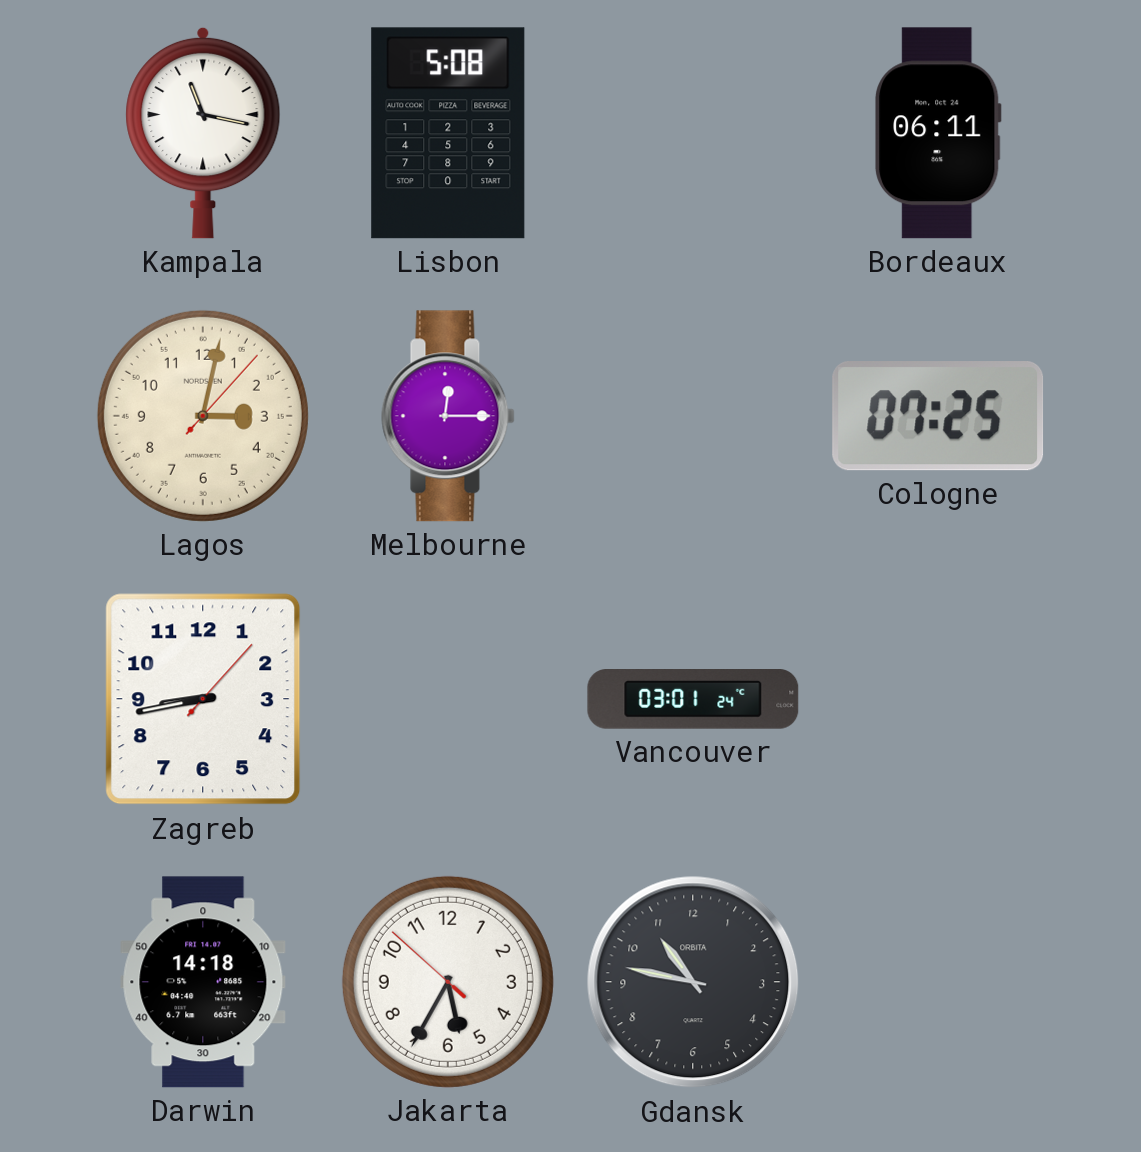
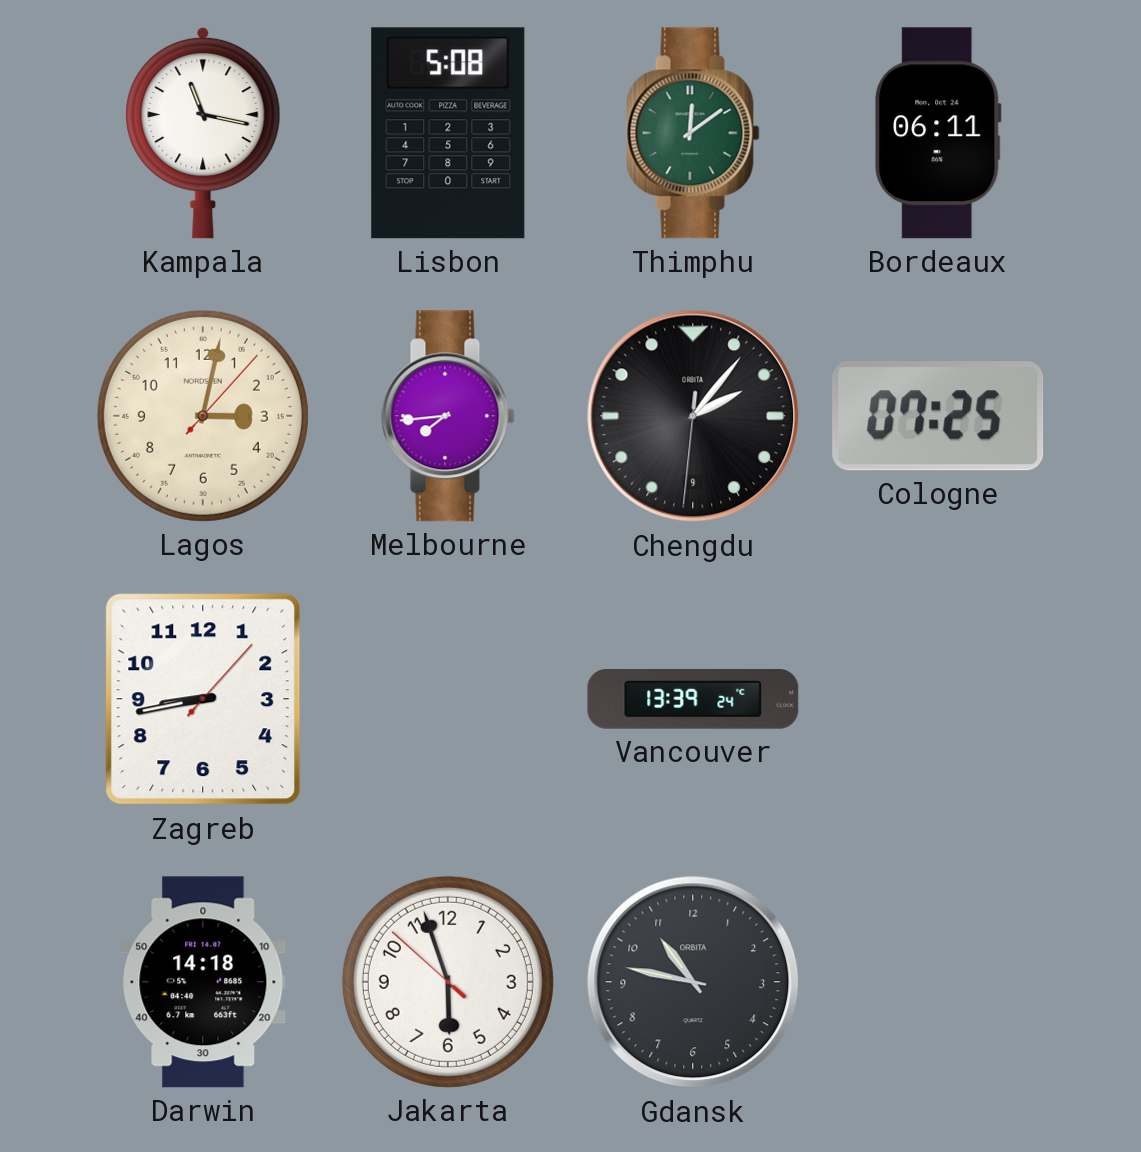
Thimphu: none -> 12:09
Melbourne: 12:15 -> 7:44
Chengdu: none -> 2:06
Vancouver: 03:01 -> 13:39
Jakarta: 5:34 -> 5:56
